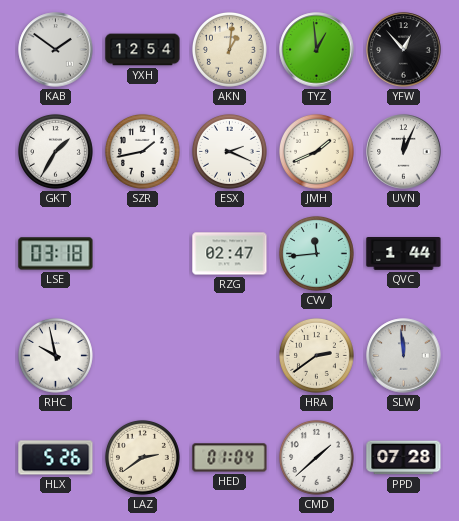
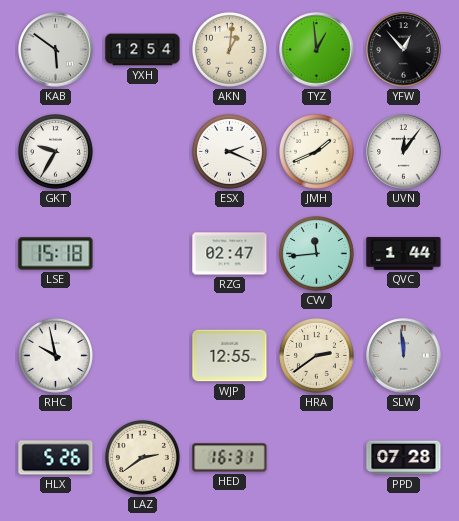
KAB: 1:51 -> 5:51
GKT: 1:35 -> 9:35
SZR: 1:43 -> none
UVN: 12:04 -> 12:06
LSE: 03:18 -> 15:18
WJP: none -> 12:55
HED: 01:04 -> 16:31
CMD: 1:38 -> none
